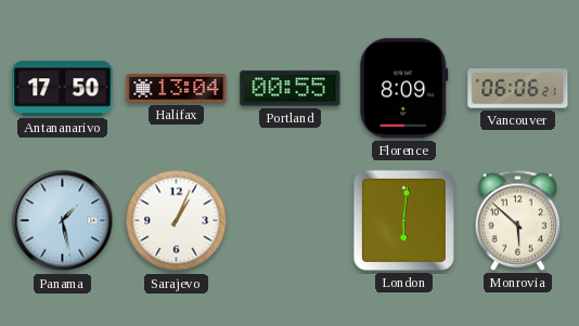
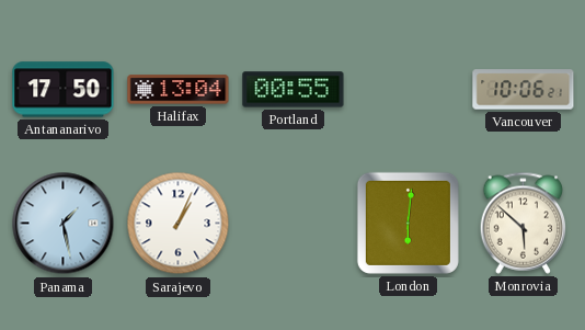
Florence: 8:09 -> none
Vancouver: 06:06 -> 10:06
